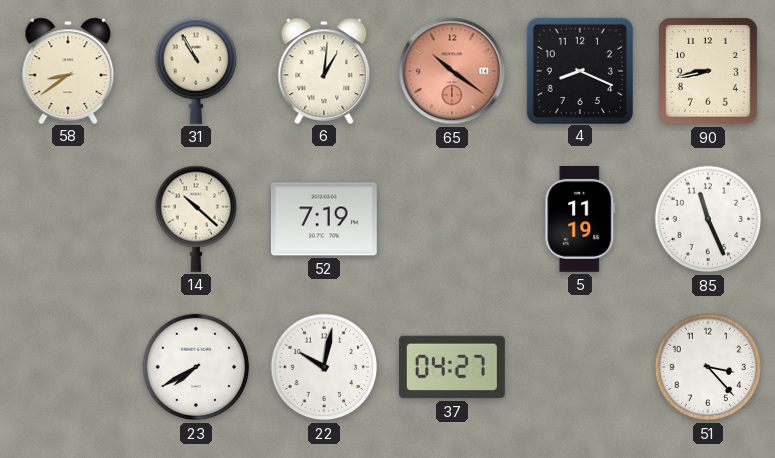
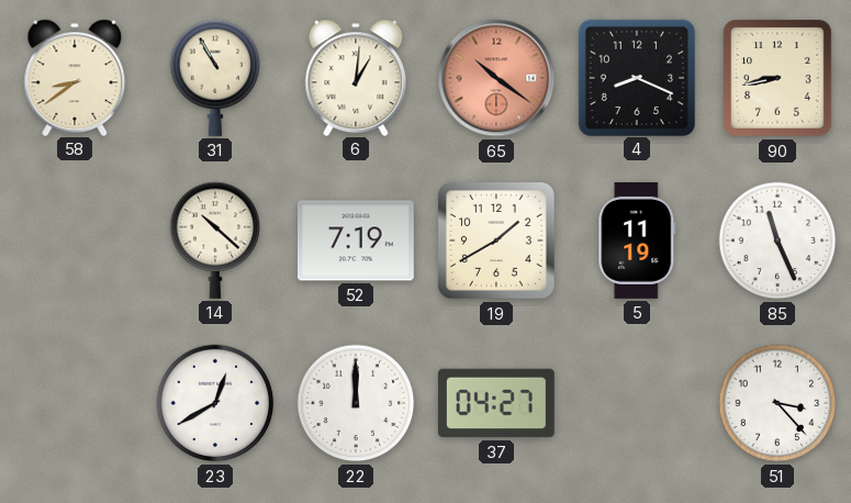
19: none -> 1:40
23: 7:40 -> 12:40
22: 10:02 -> 12:00
